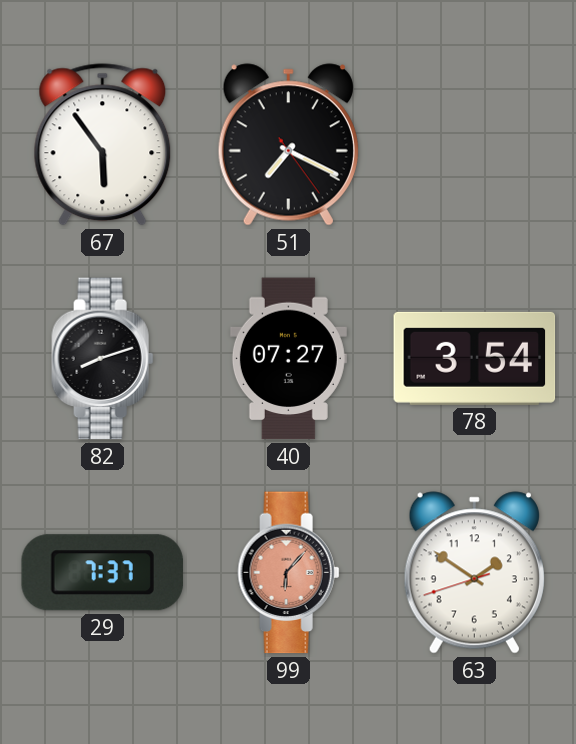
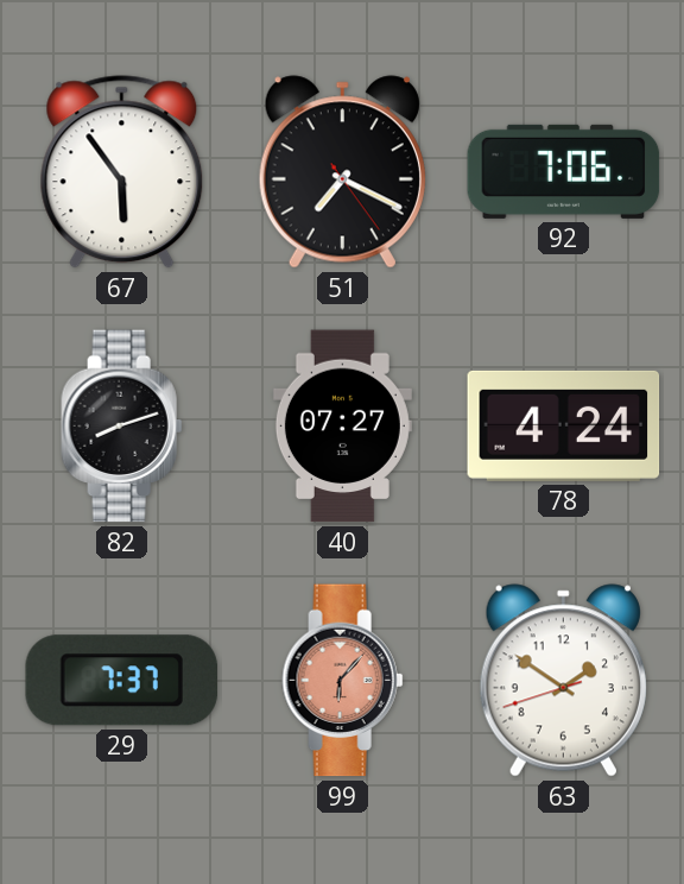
92: none -> 7:06
78: 3:54 -> 4:24
